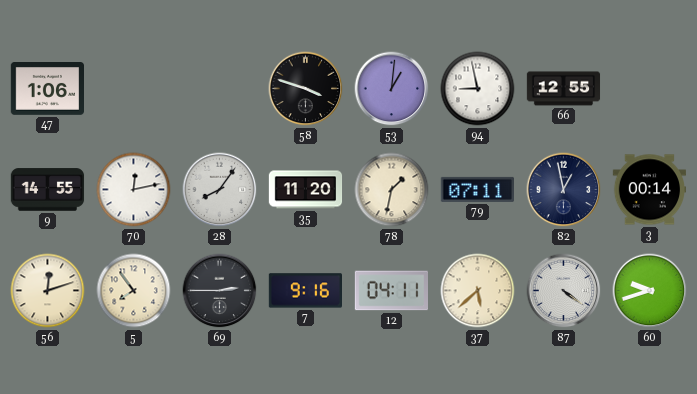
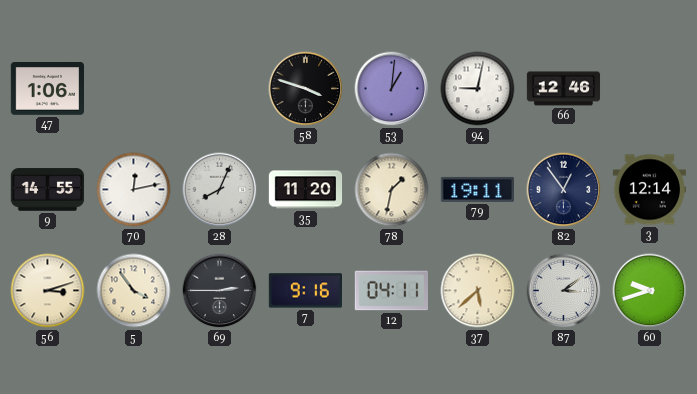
94: 8:58 -> 9:02
66: 12:55 -> 12:46
28: 8:06 -> 8:04
79: 07:11 -> 19:11
82: 12:58 -> 12:54
3: 00:14 -> 12:14
56: 12:12 -> 3:12
5: 7:54 -> 3:54
87: 4:21 -> 3:09
